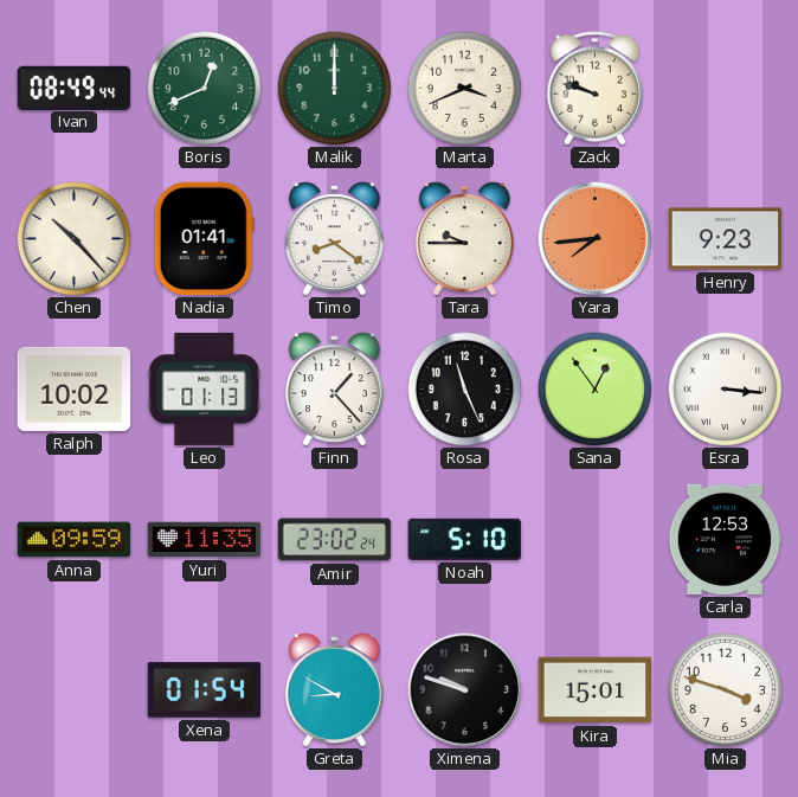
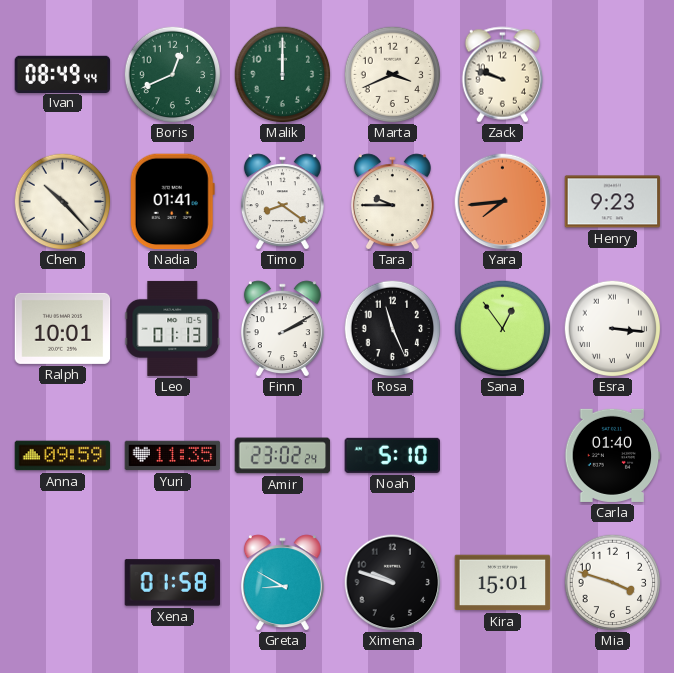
Ralph: 10:02 -> 10:01
Finn: 1:23 -> 2:10
Carla: 12:53 -> 01:40
Xena: 01:54 -> 01:58
